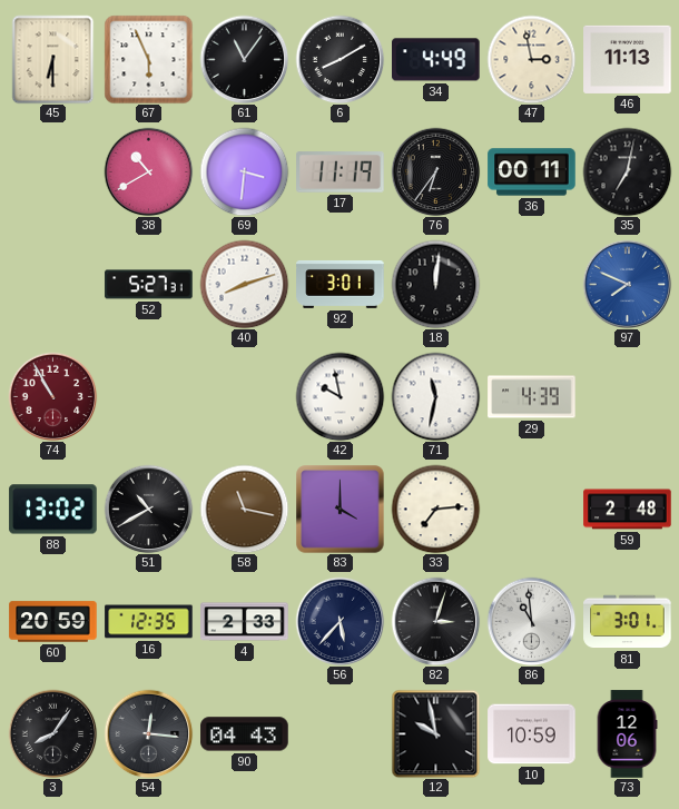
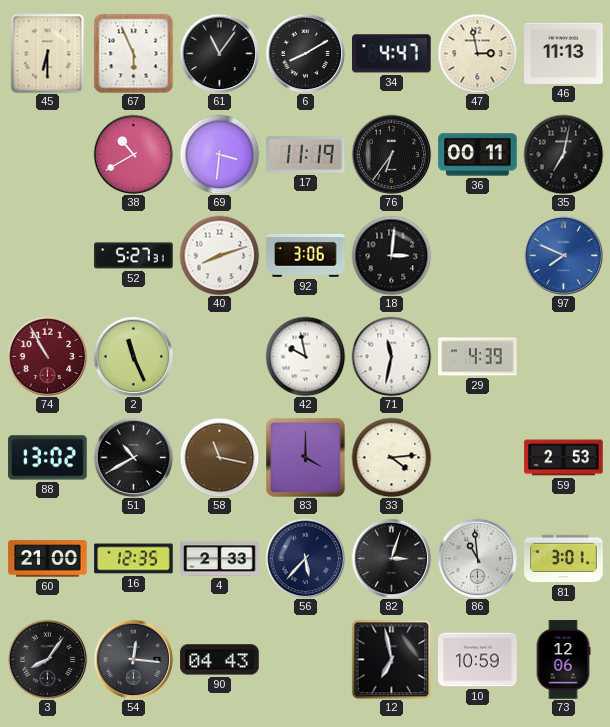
34: 4:49 -> 4:47
92: 3:01 -> 3:06
18: 12:01 -> 3:01
2: none -> 11:26
33: 7:14 -> 4:14
59: 2:48 -> 2:53
60: 20:59 -> 21:00
12: 9:58 -> 6:58
